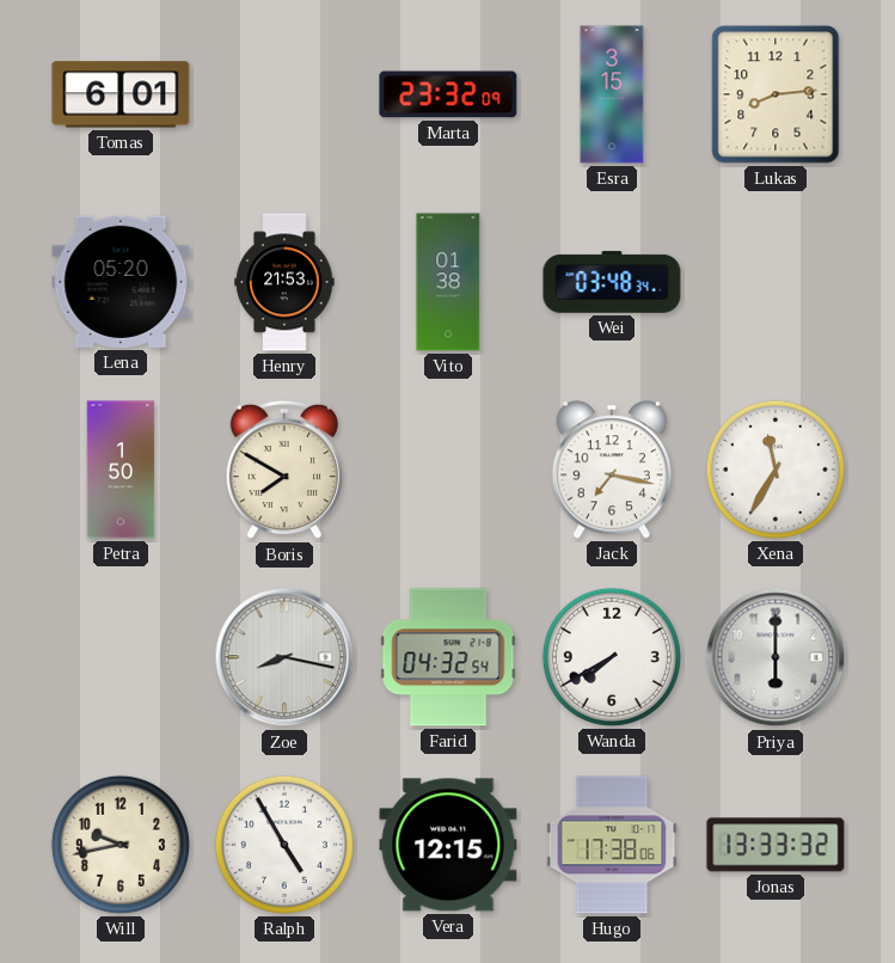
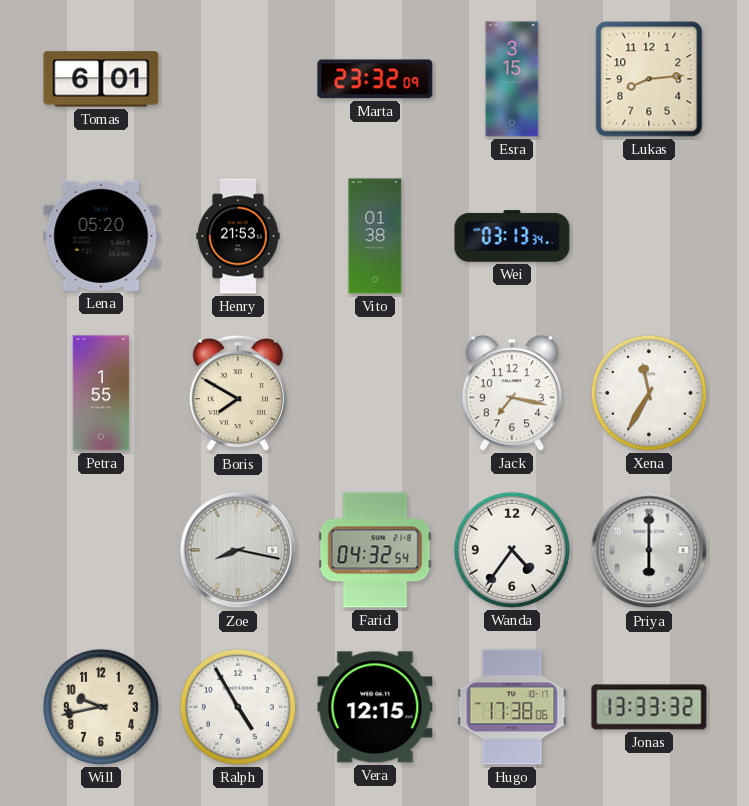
Wei: 03:48 -> 03:13
Petra: 1:50 -> 1:55
Wanda: 7:40 -> 4:36
